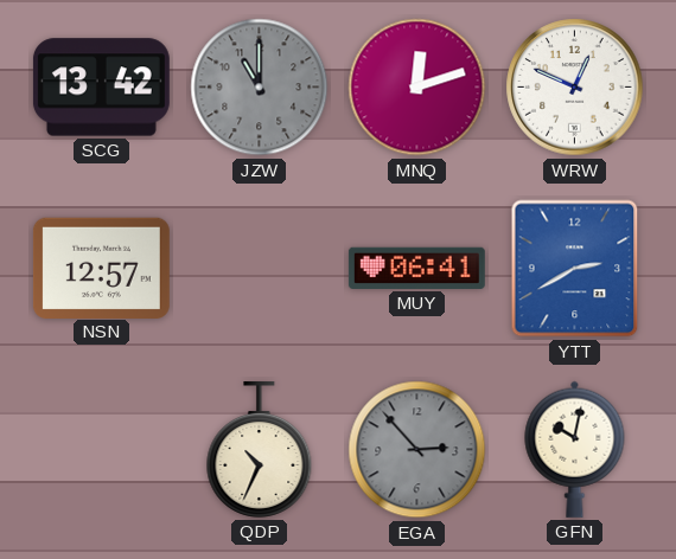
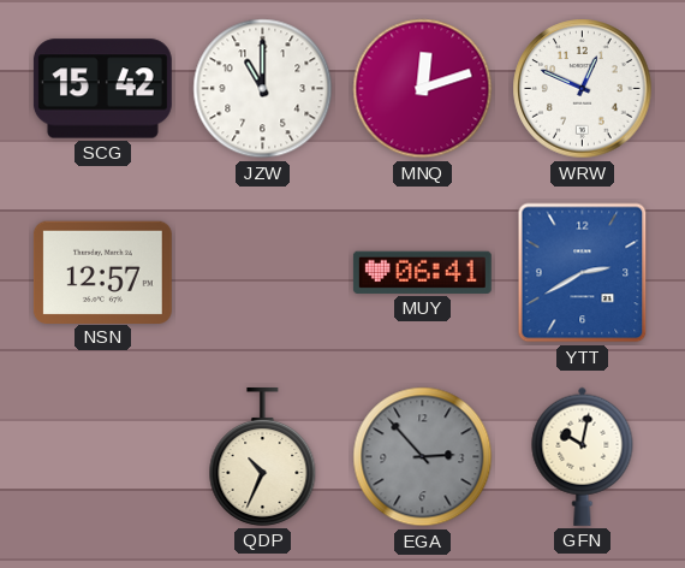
SCG: 13:42 -> 15:42
JZW dial: grey -> white
